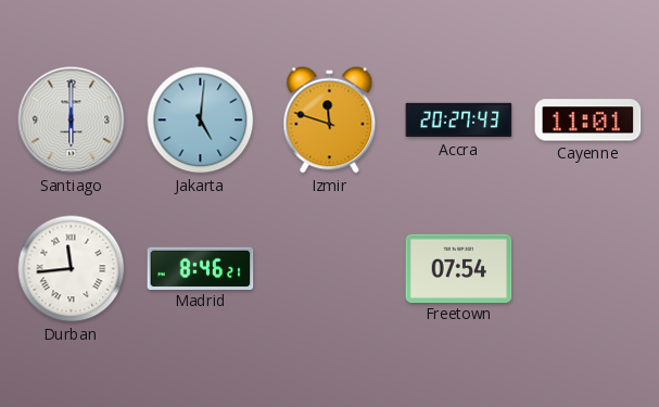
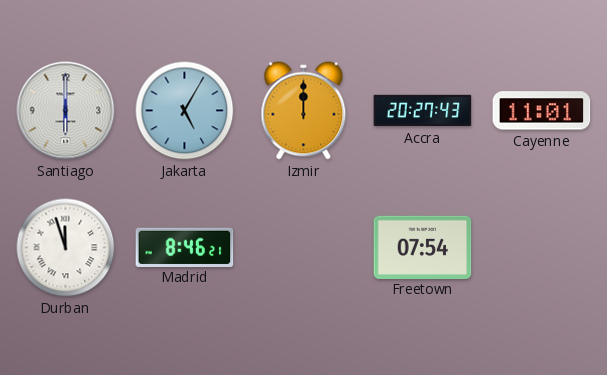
Jakarta: 5:01 -> 5:05
Izmir: 11:48 -> 12:00
Durban: 11:44 -> 11:57
